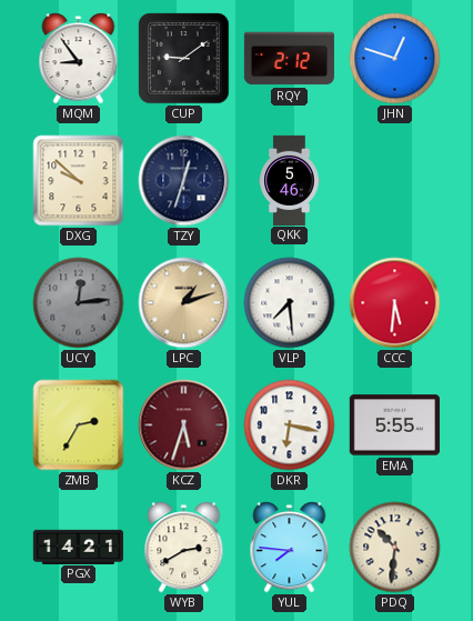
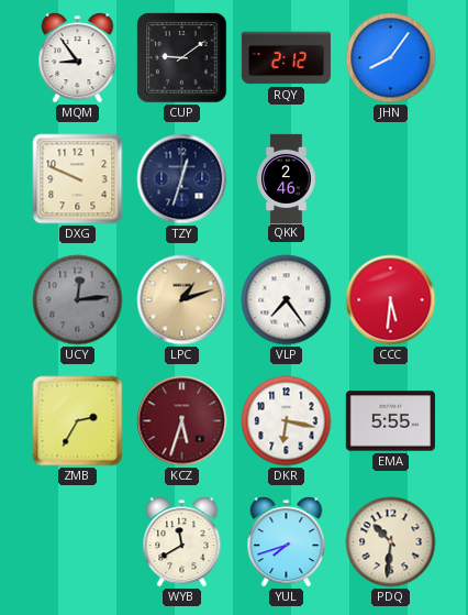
JHN: 12:48 -> 8:06
DXG: 9:52 -> 9:49
QKK: 5:46 -> 2:46
VLP: 7:29 -> 7:24
PGX: 14:21 -> none
WYB: 2:40 -> 11:40
YUL: 7:46 -> 7:42
